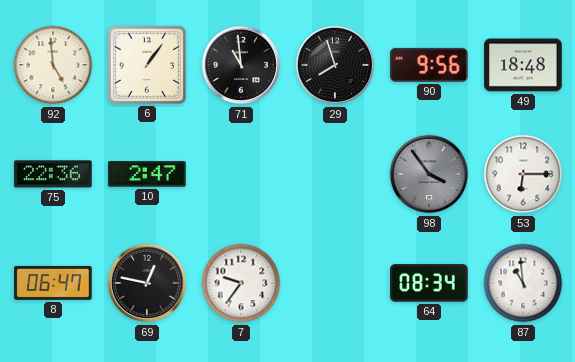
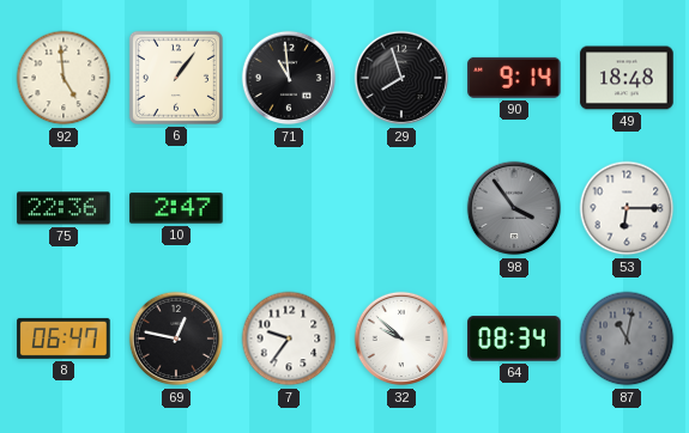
90: 9:56 -> 9:14
32: none -> 9:52
87: 10:59 -> 11:02
87 dial: white -> grey
